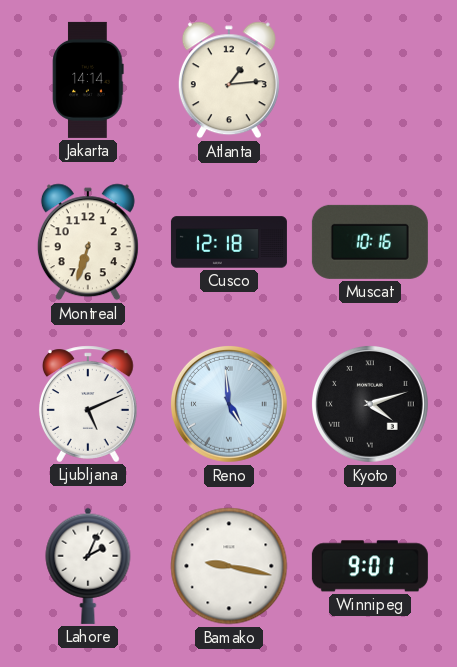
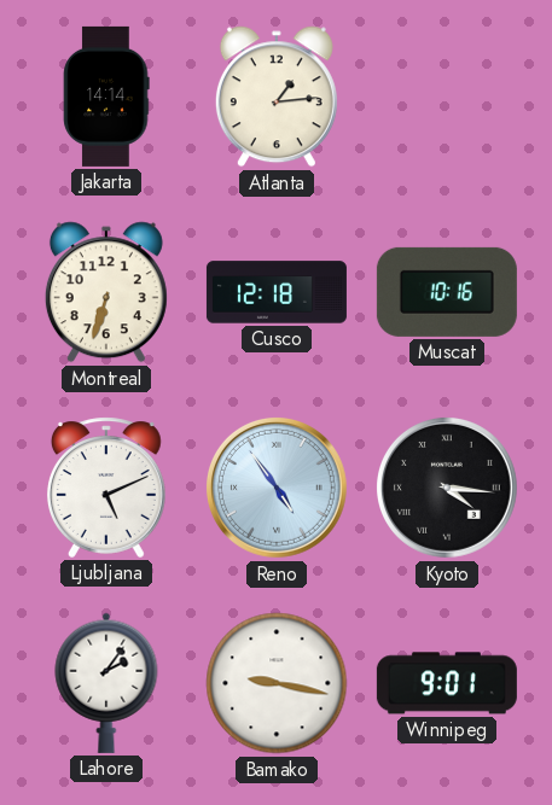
Reno: 4:59 -> 4:54
Kyoto: 4:12 -> 4:16
Lahore: 2:04 -> 2:06
